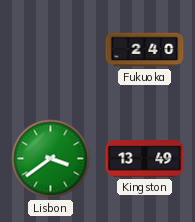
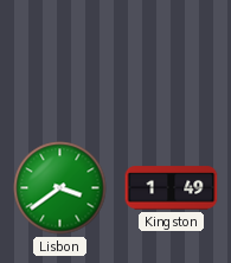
Fukuoka: 2:40 -> none
Kingston: 13:49 -> 1:49
